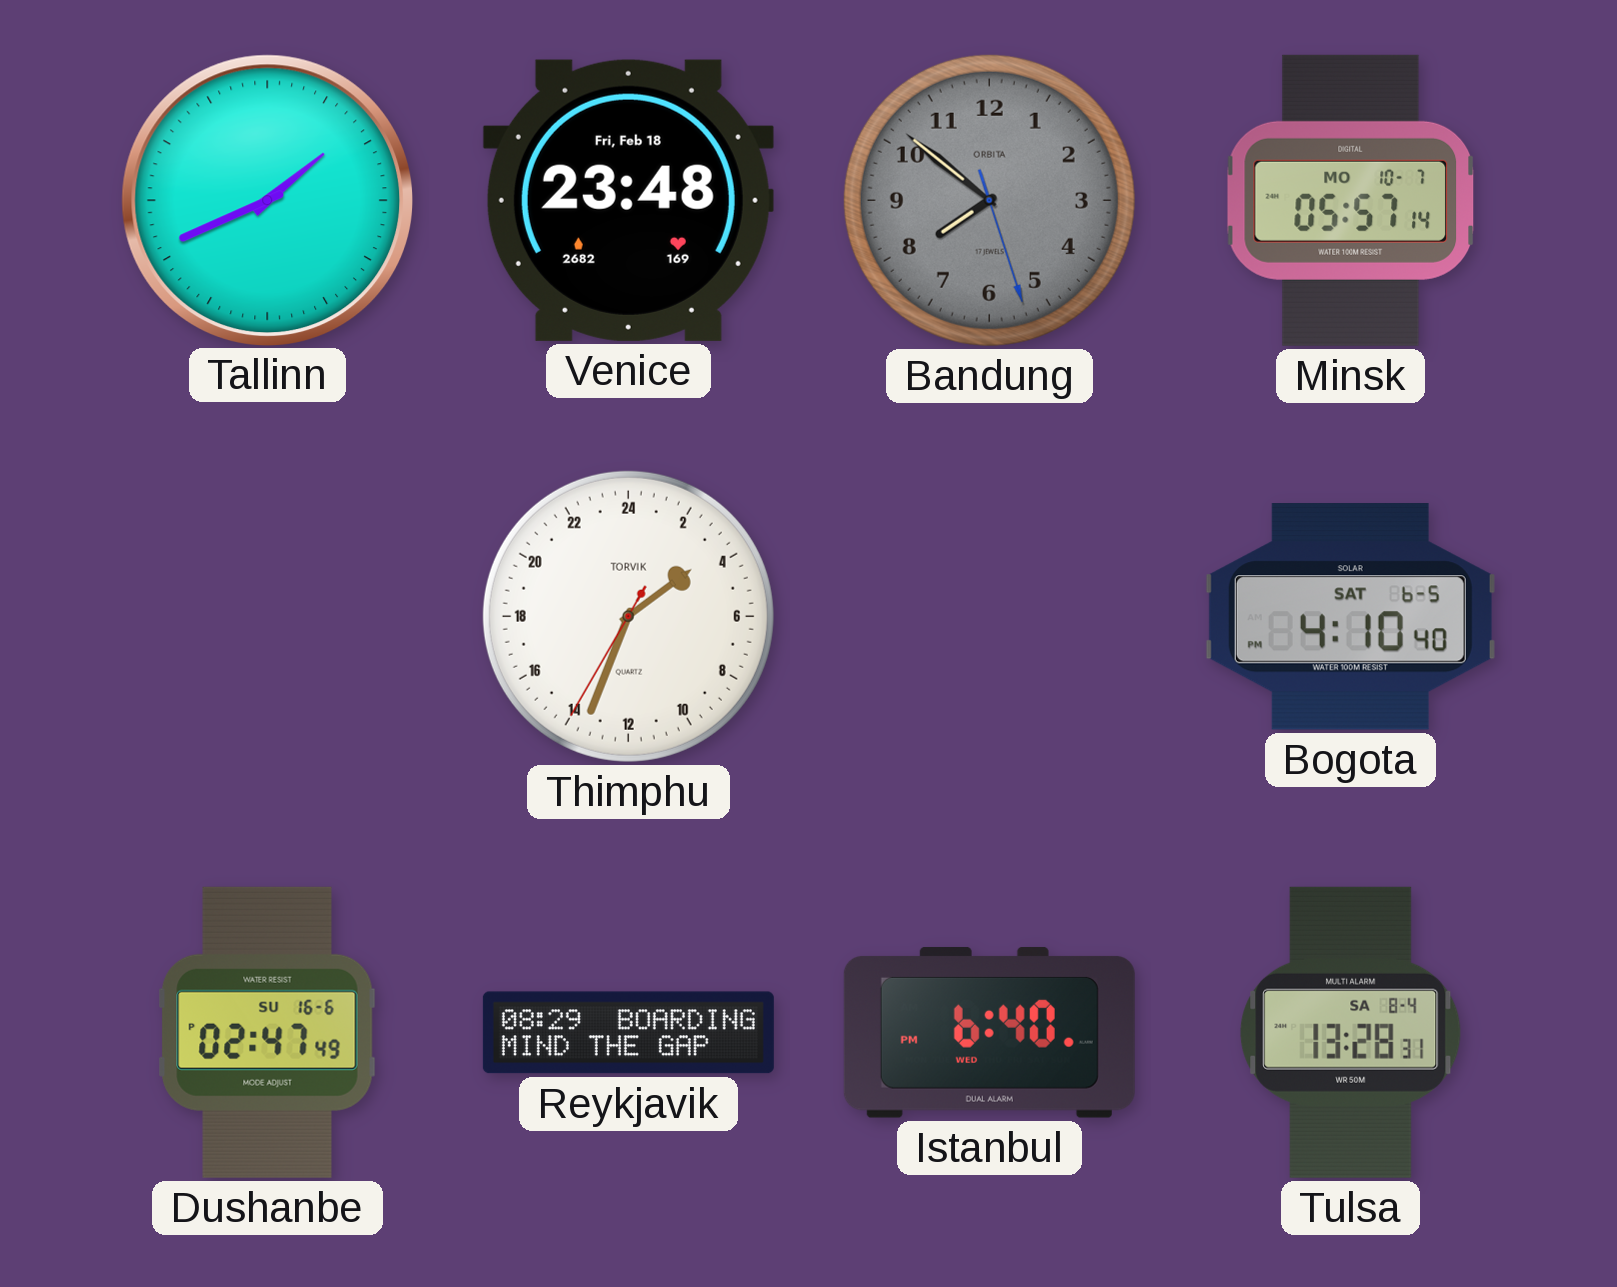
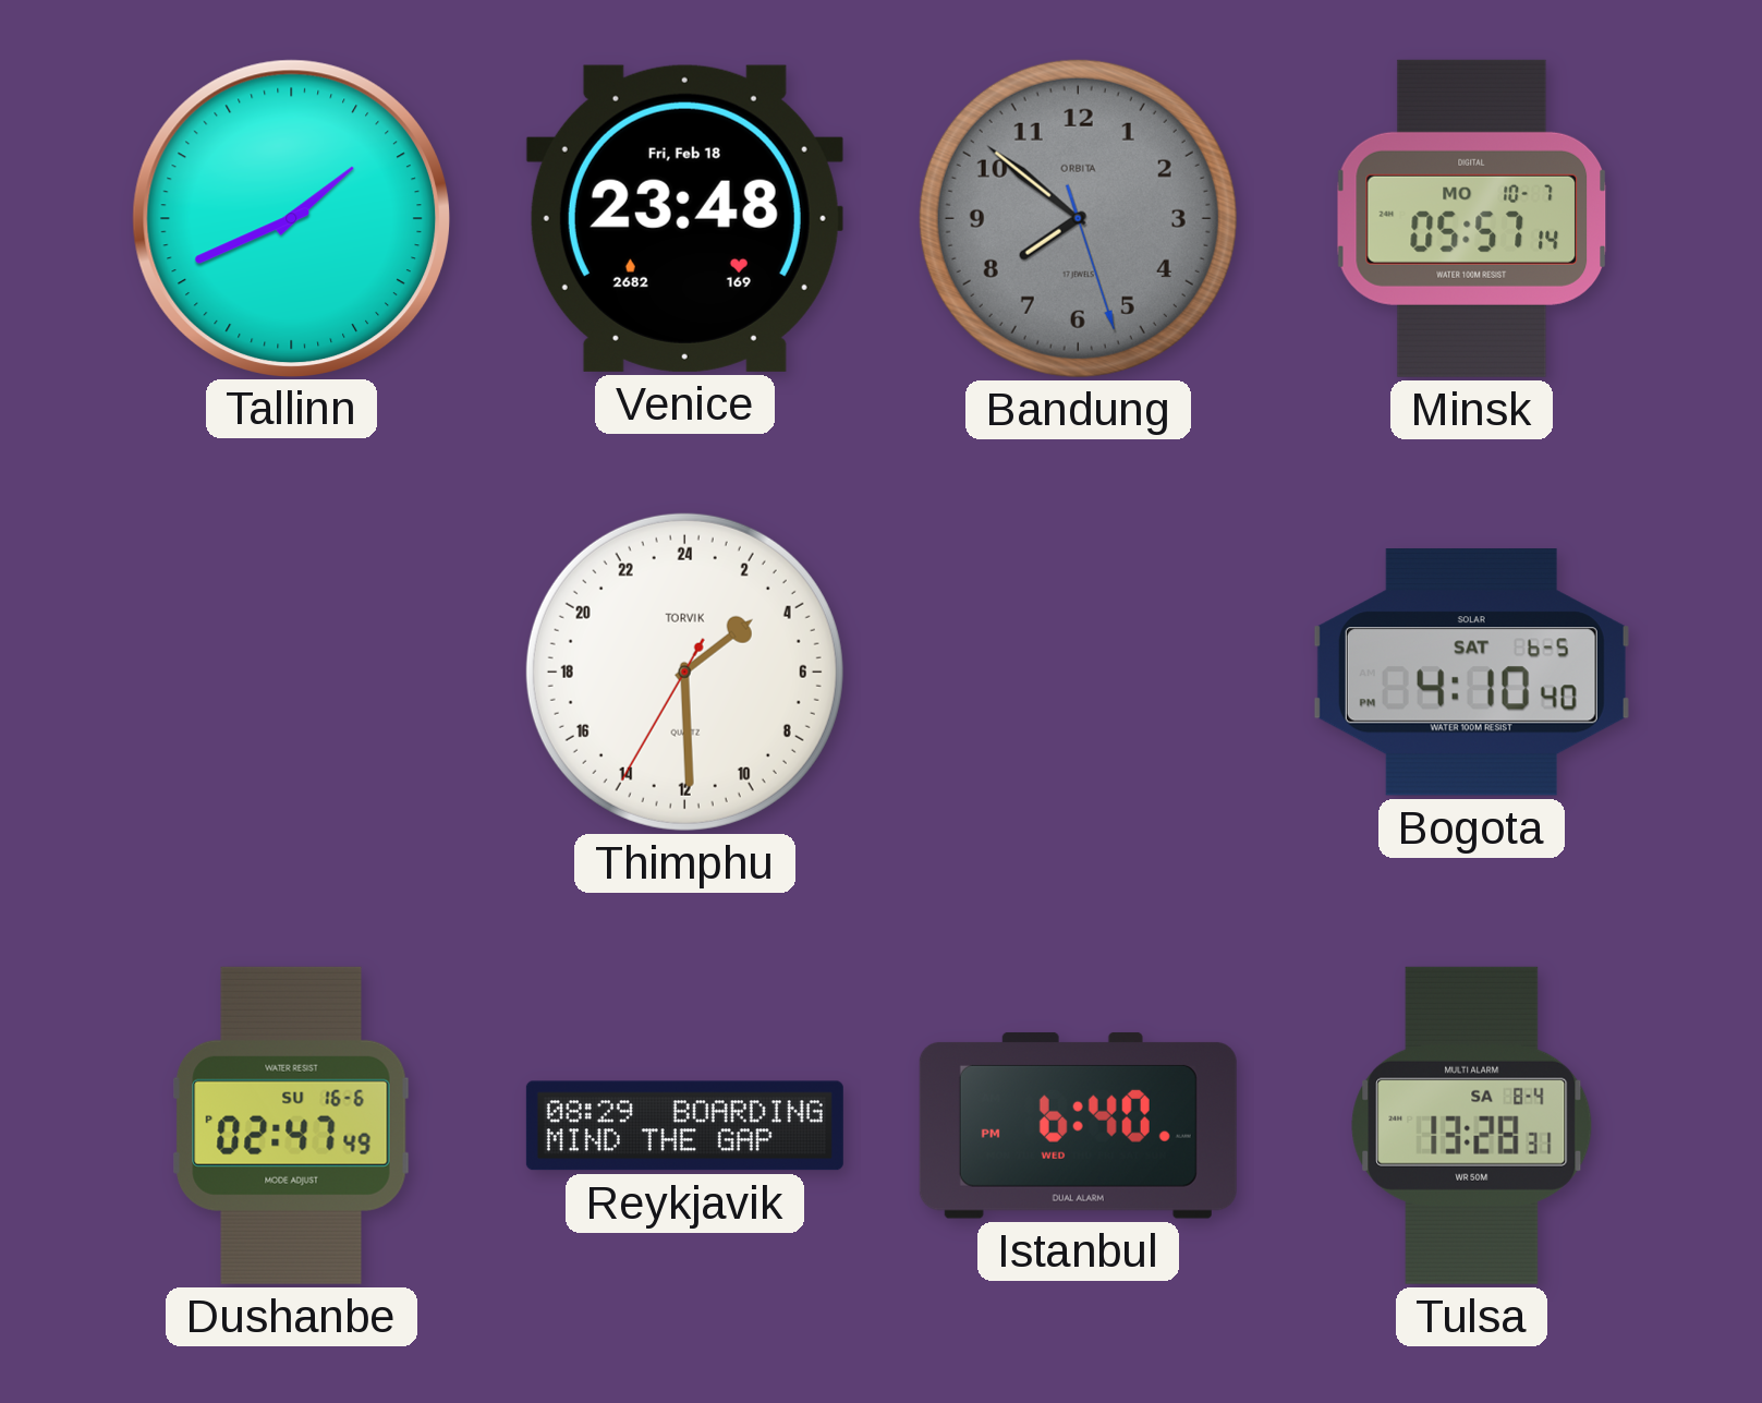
Thimphu: 3:33 -> 3:29
